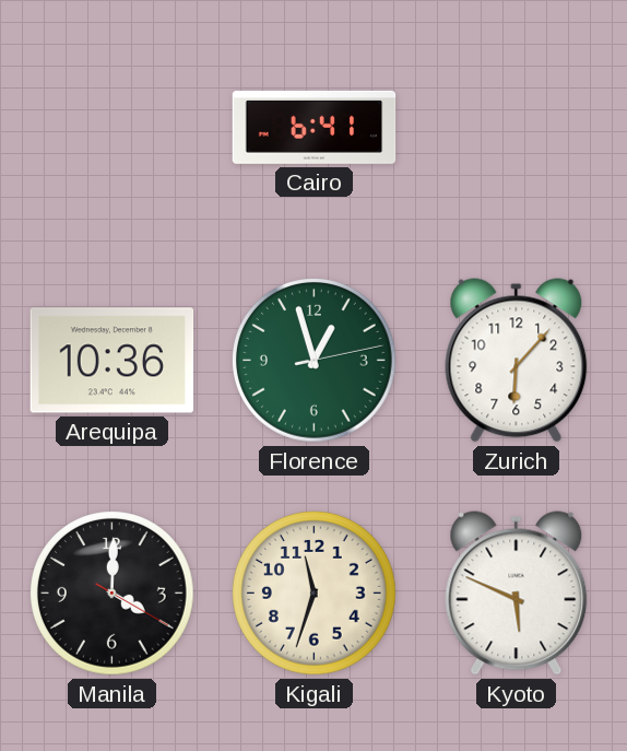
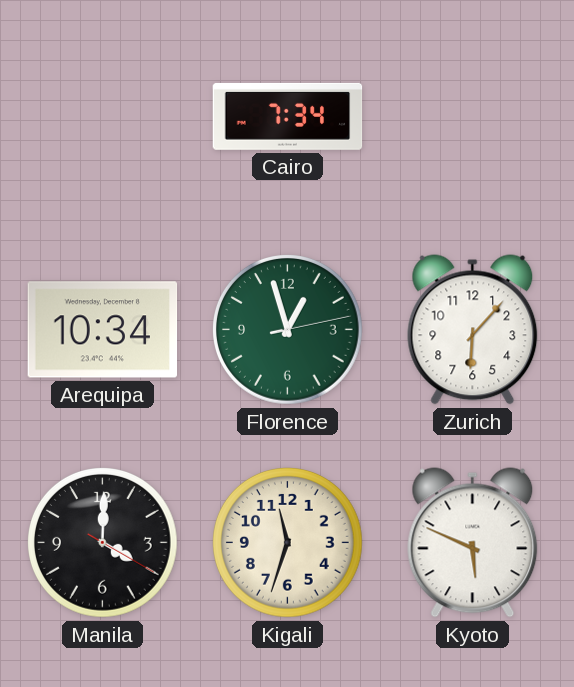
Cairo: 6:41 -> 7:34
Arequipa: 10:36 -> 10:34
